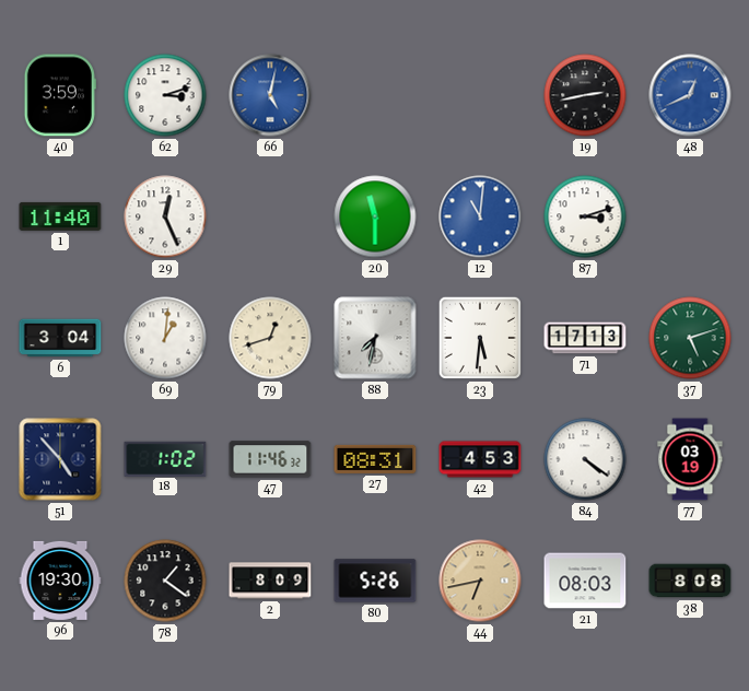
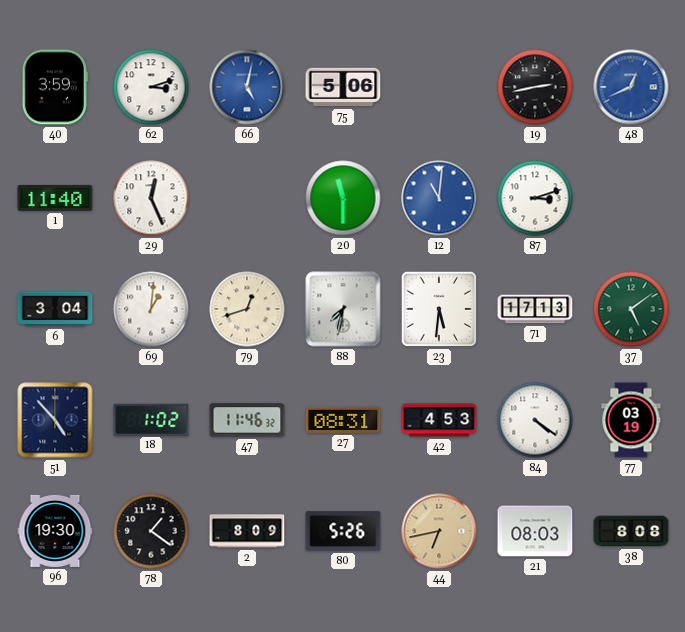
75: none -> 5:06
37: 5:12 -> 5:09
